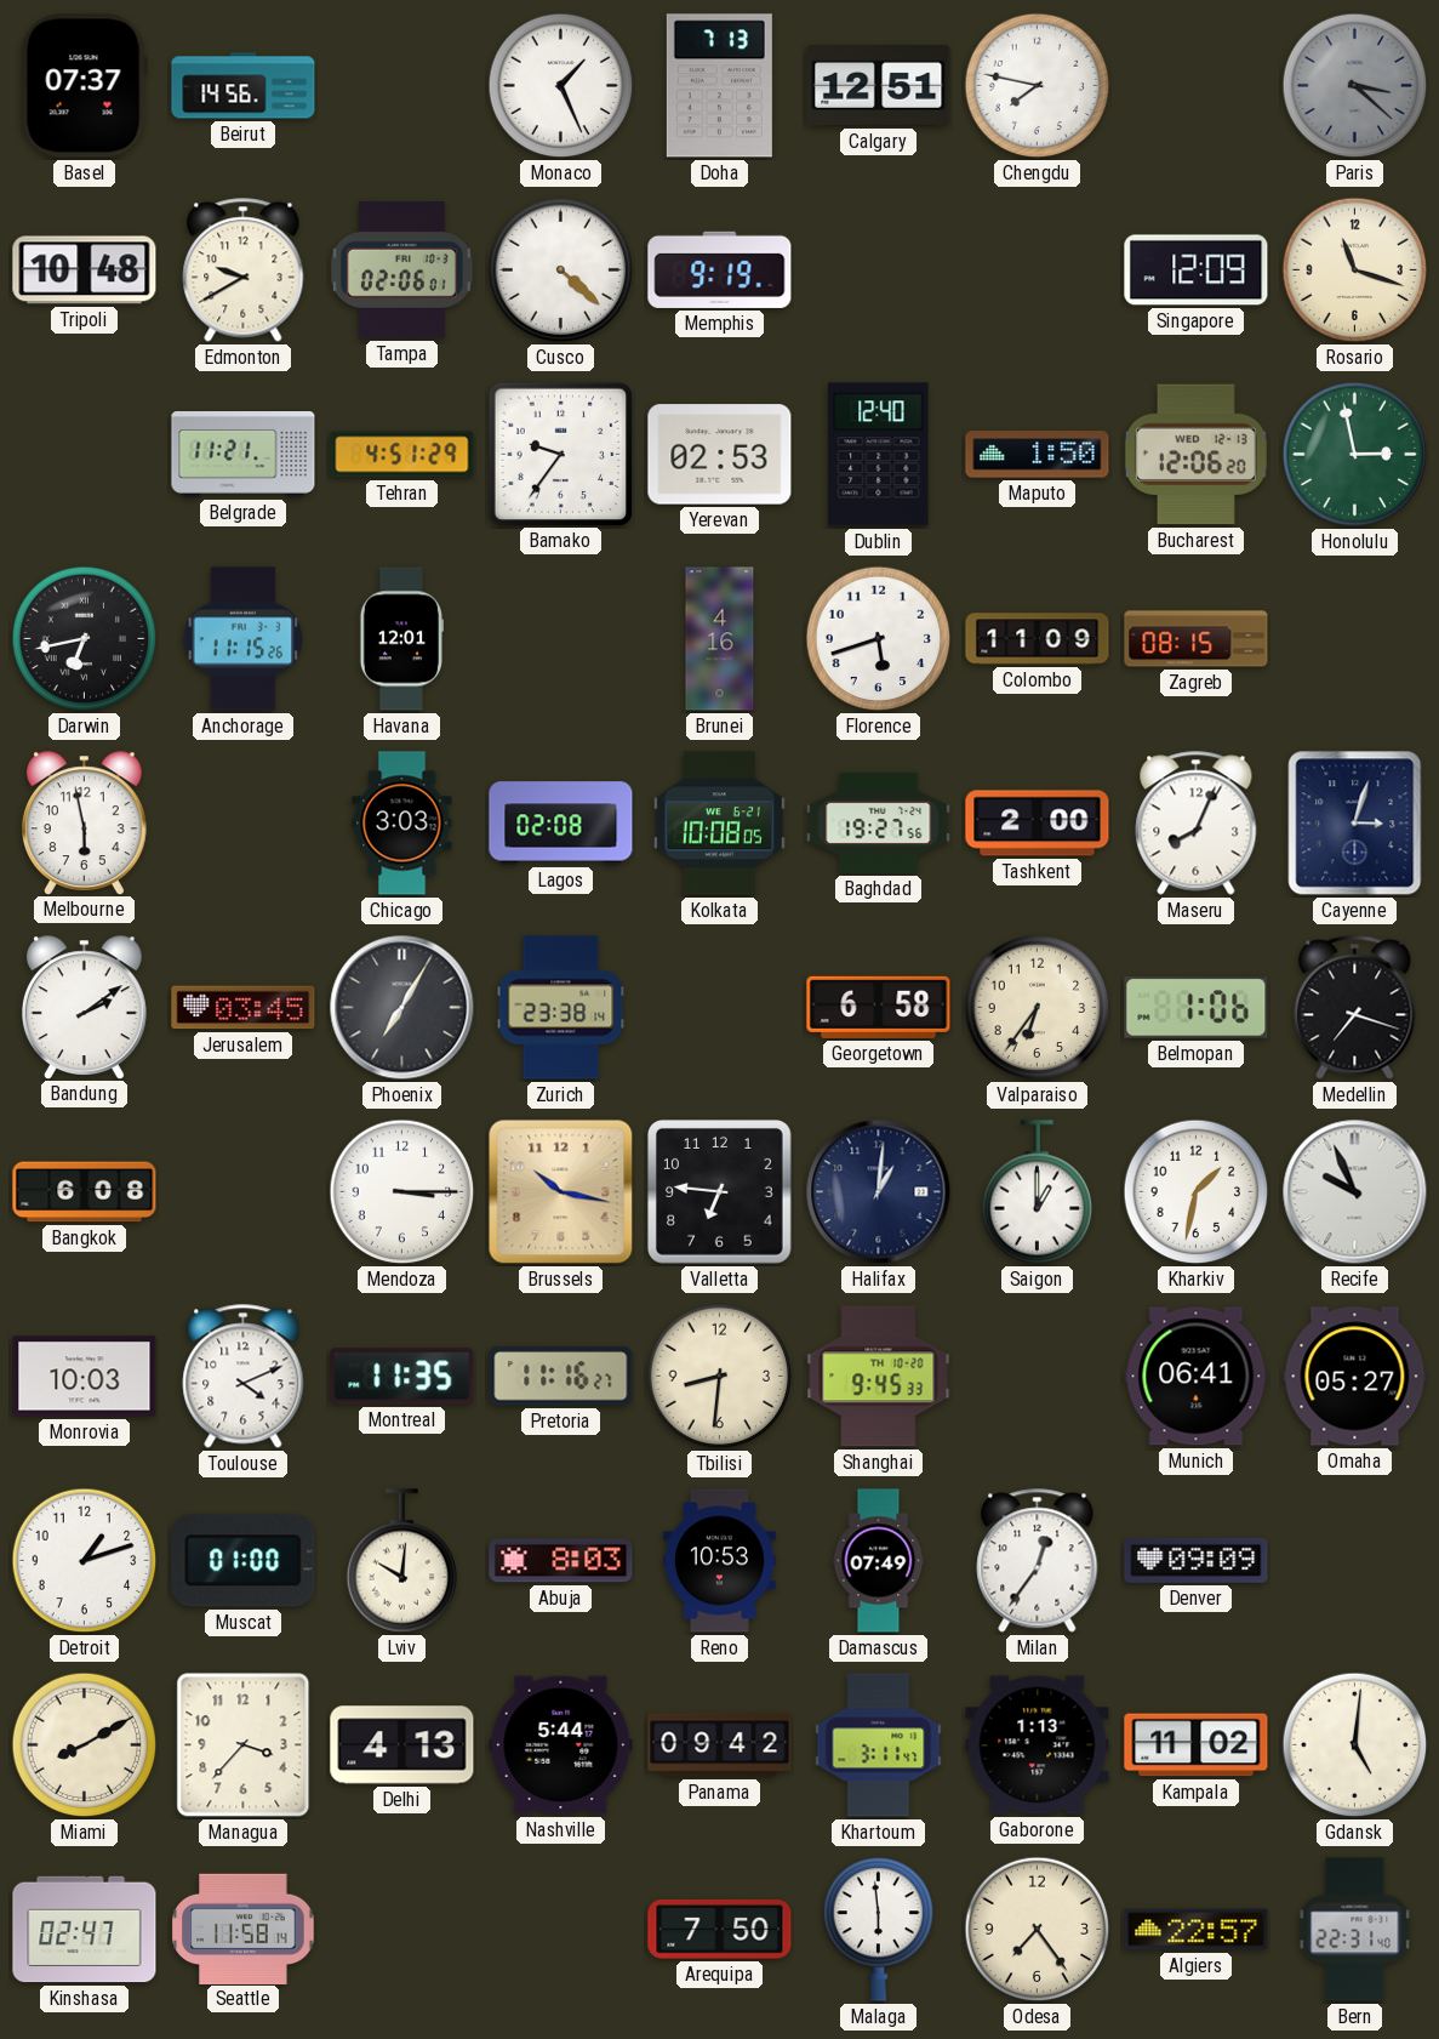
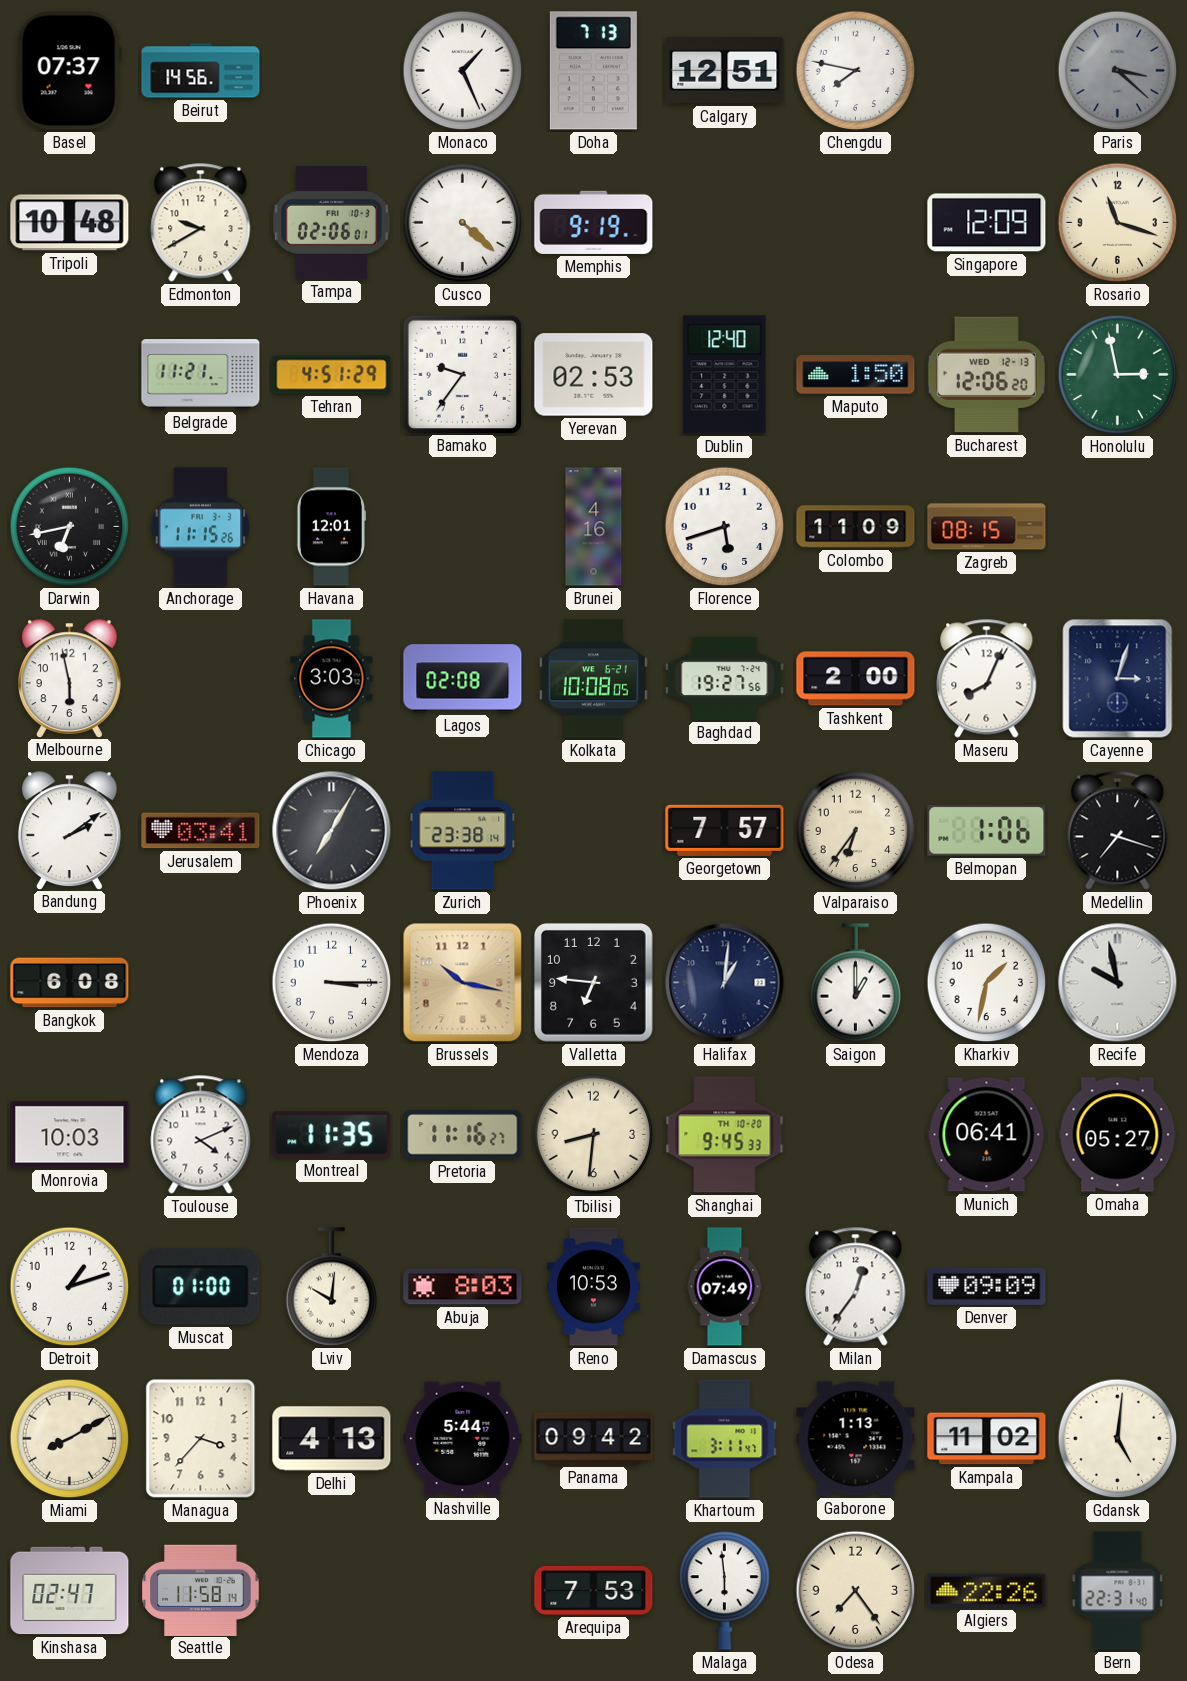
Jerusalem: 03:45 -> 03:41
Georgetown: 6:58 -> 7:57
Recife: 9:56 -> 9:58
Arequipa: 7:50 -> 7:53
Algiers: 22:57 -> 22:26
